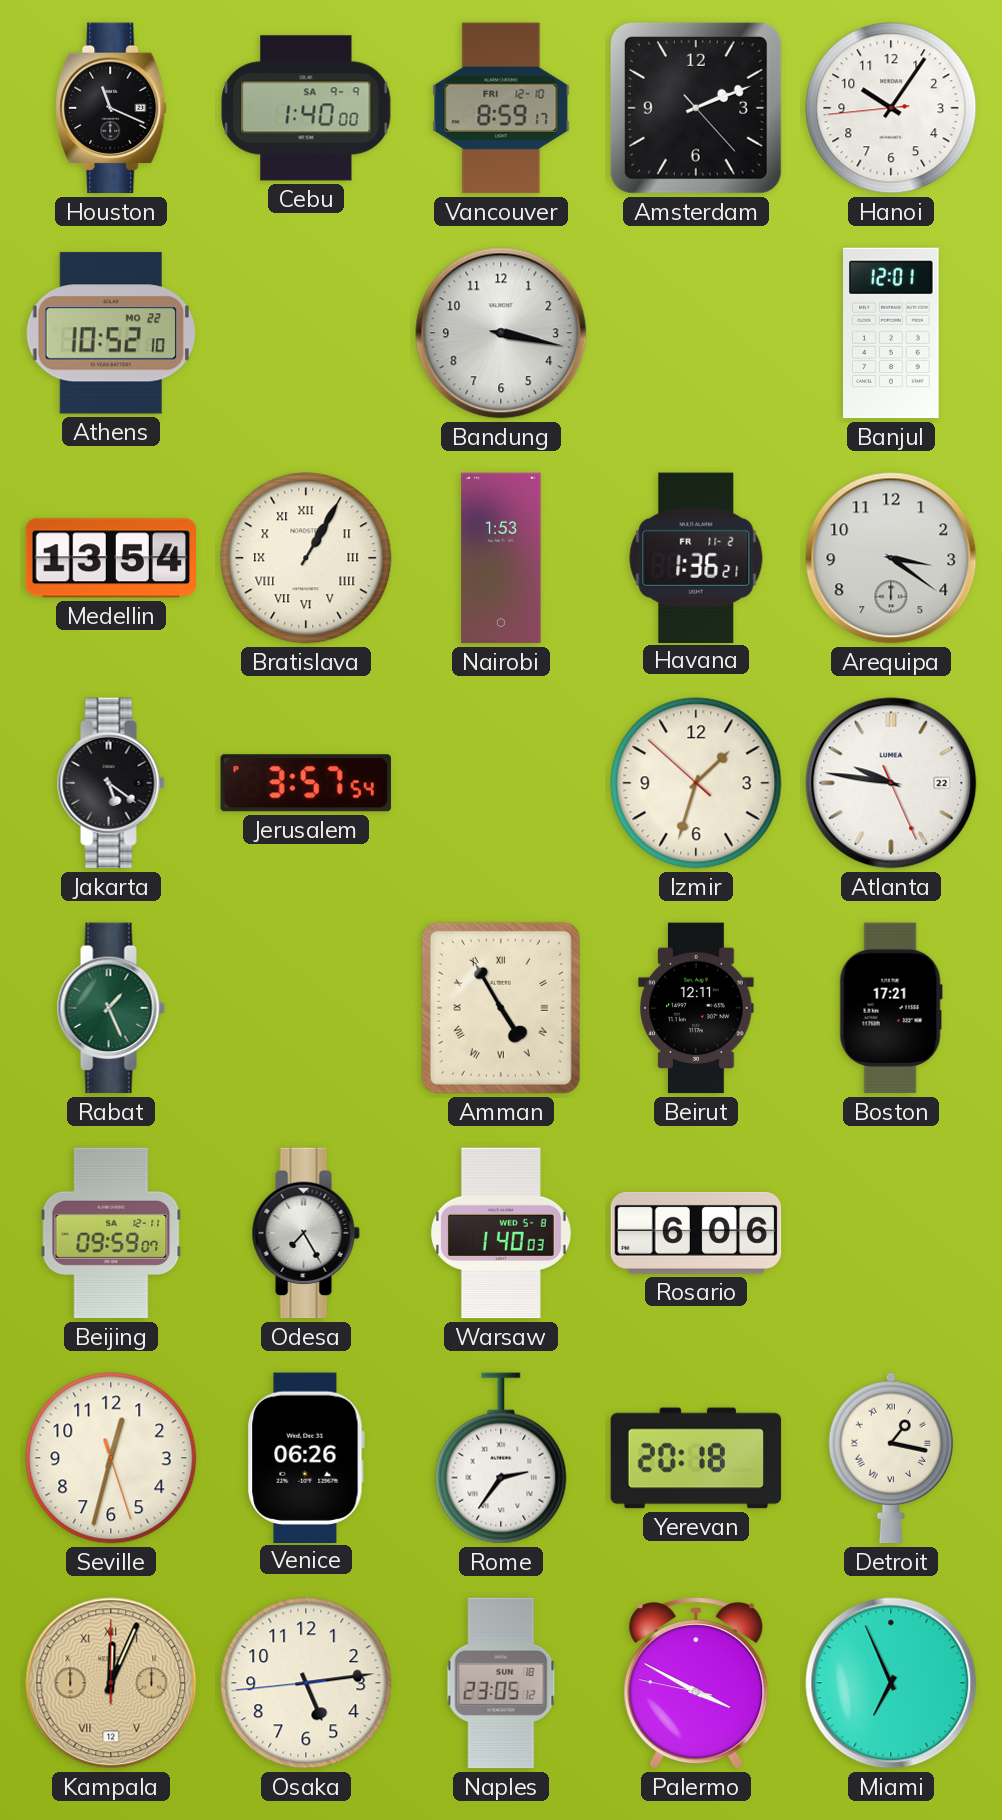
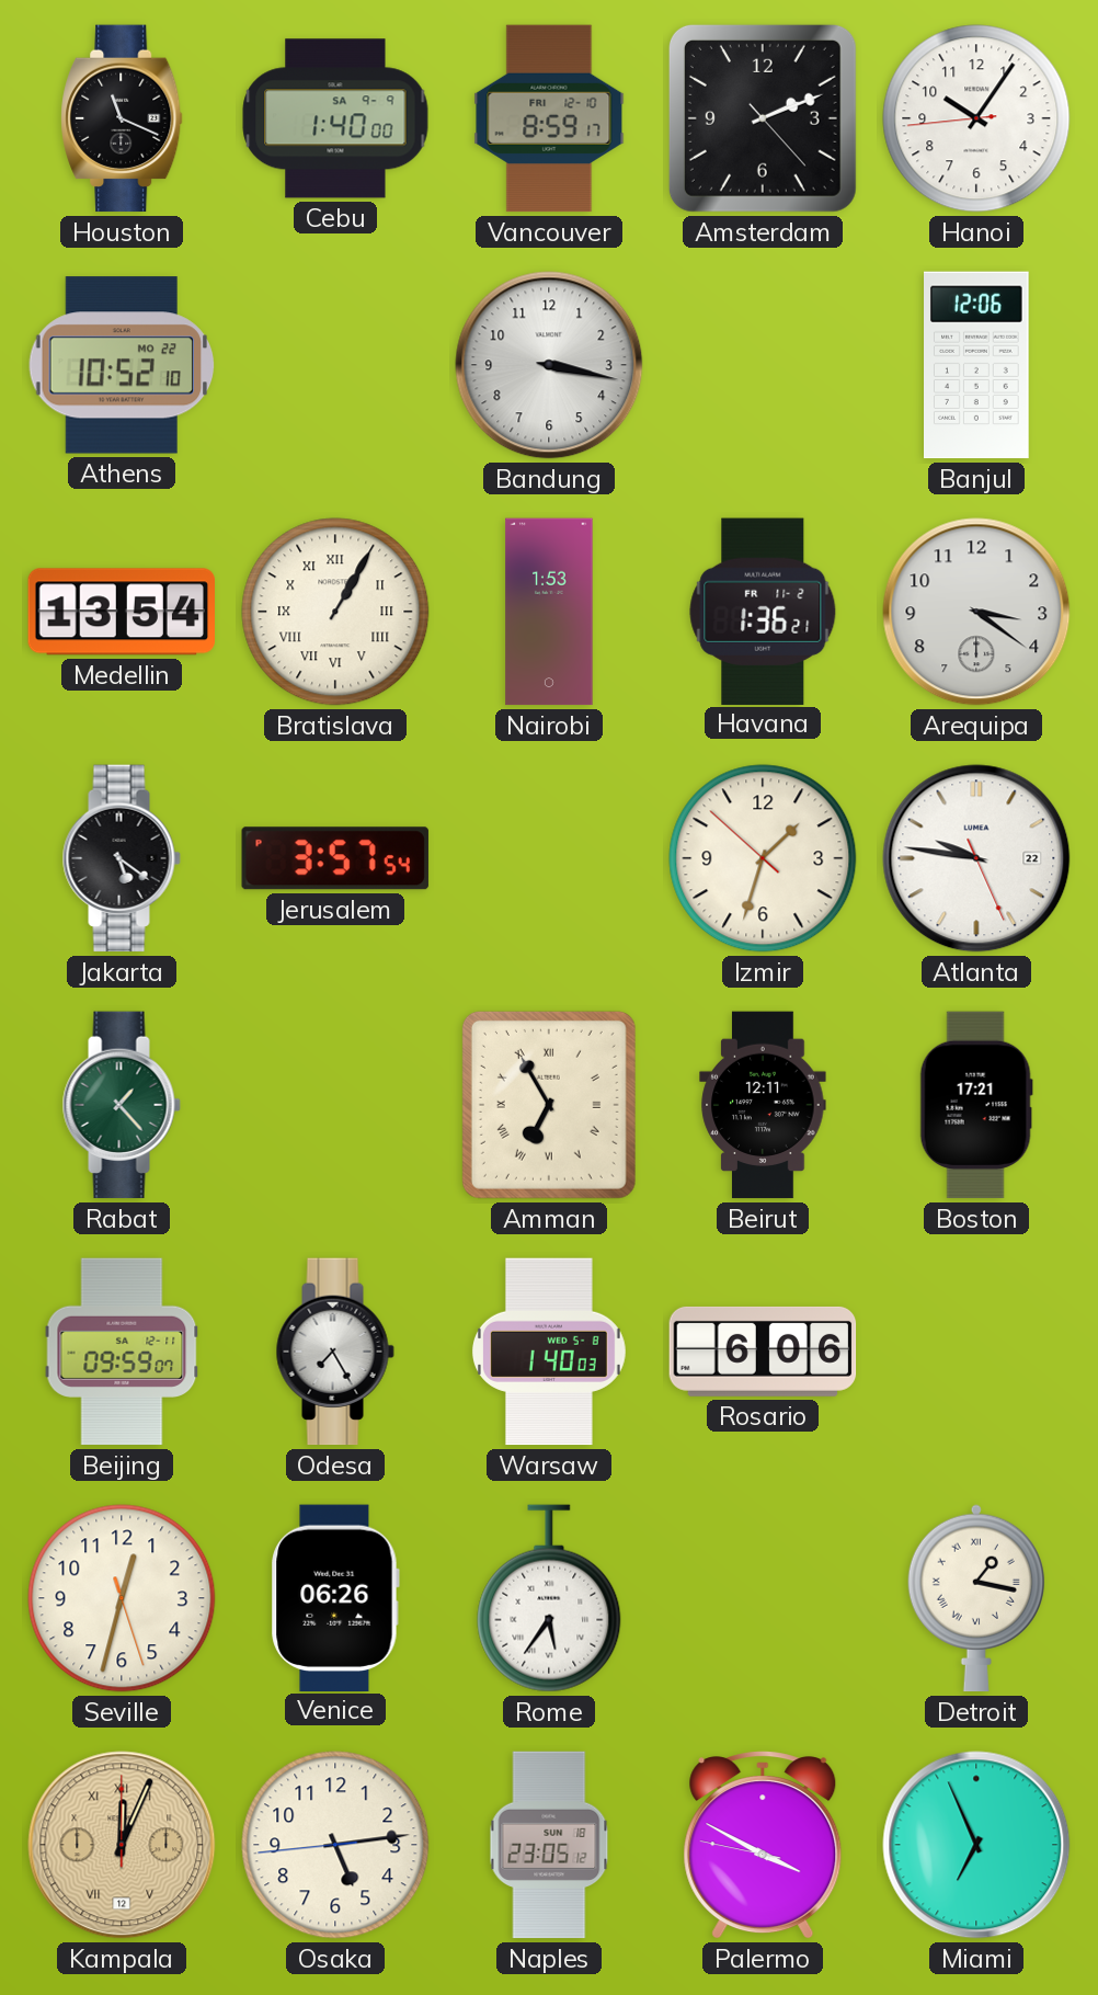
Banjul: 12:01 -> 12:06
Rabat: 1:26 -> 1:23
Amman: 4:55 -> 6:55
Rome: 2:36 -> 5:36
Yerevan: 20:18 -> none
